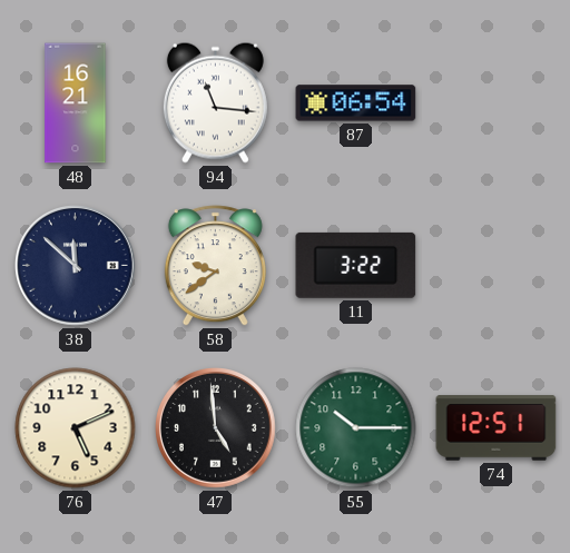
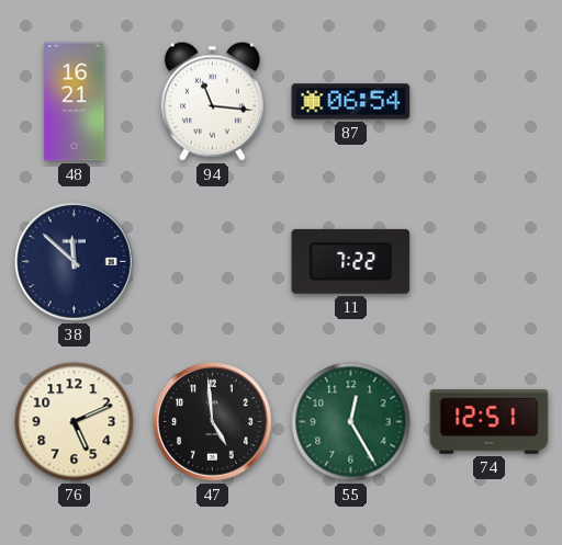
58: 9:39 -> none
11: 3:22 -> 7:22
55: 10:15 -> 12:25
